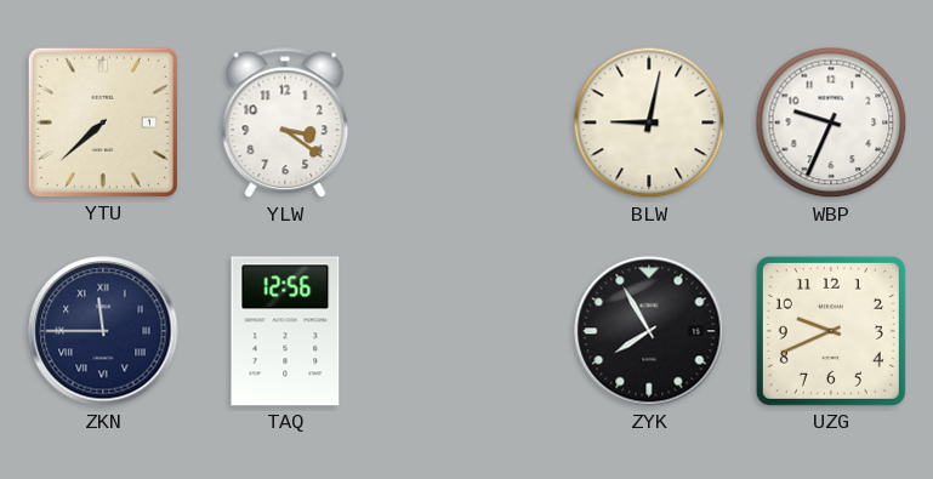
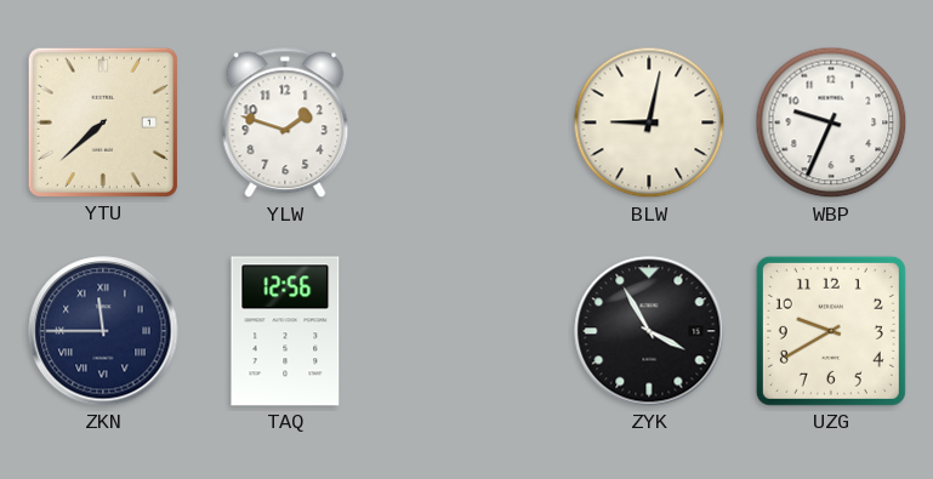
YLW: 3:21 -> 1:48
ZYK: 7:55 -> 3:55
UZG: 9:41 -> 9:40
